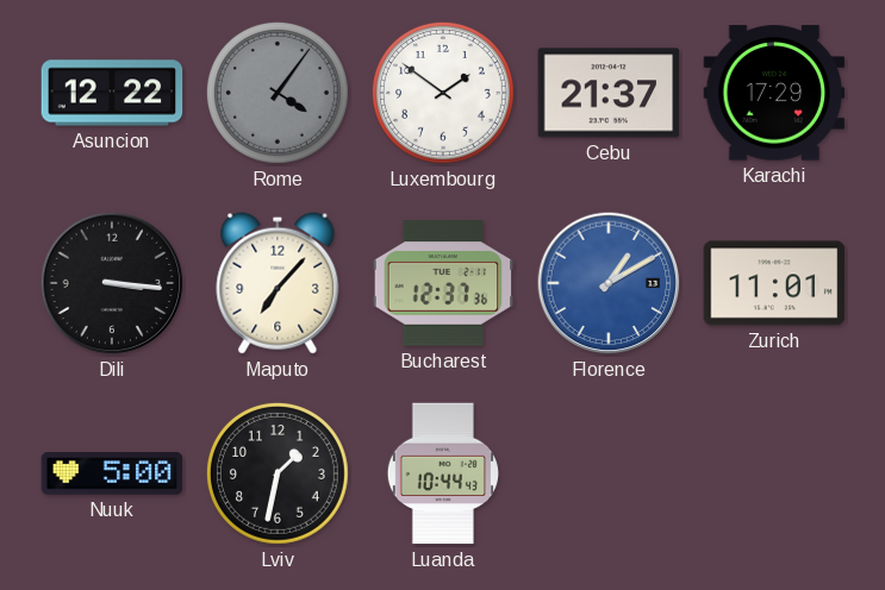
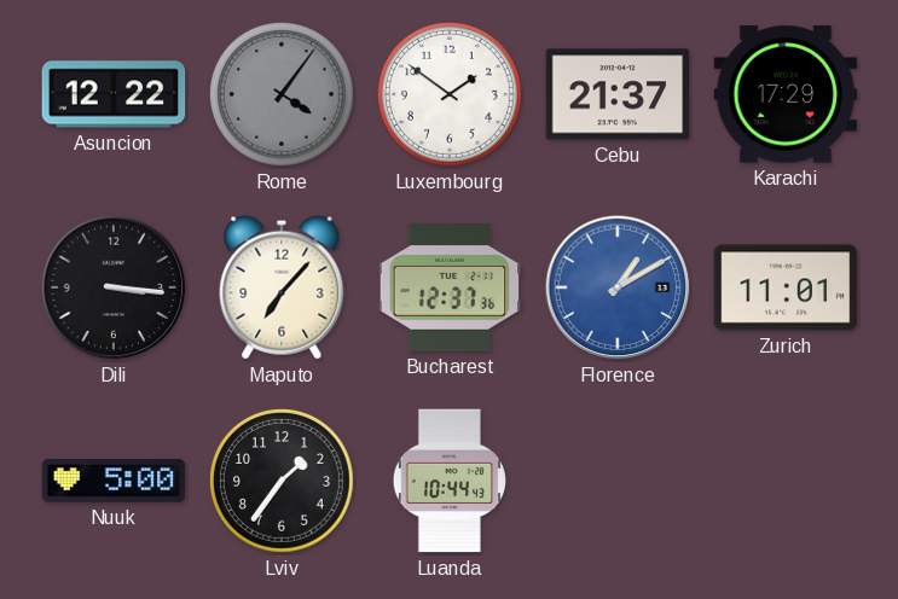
Lviv: 1:32 -> 1:36
